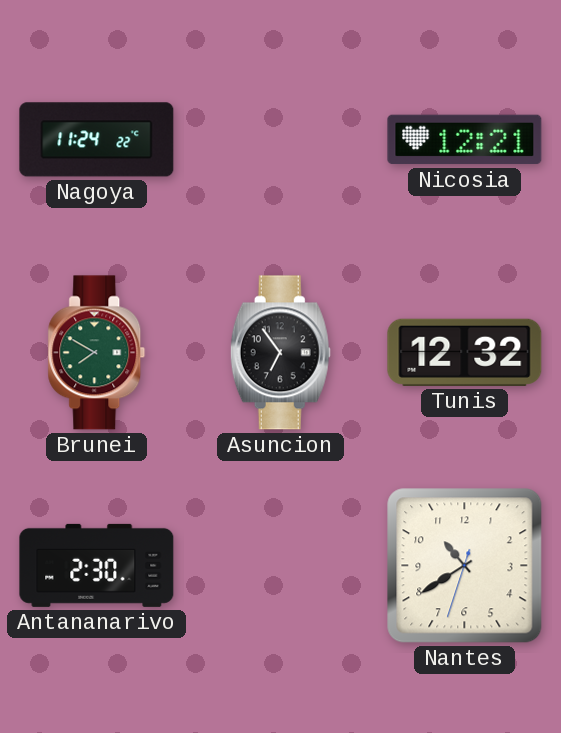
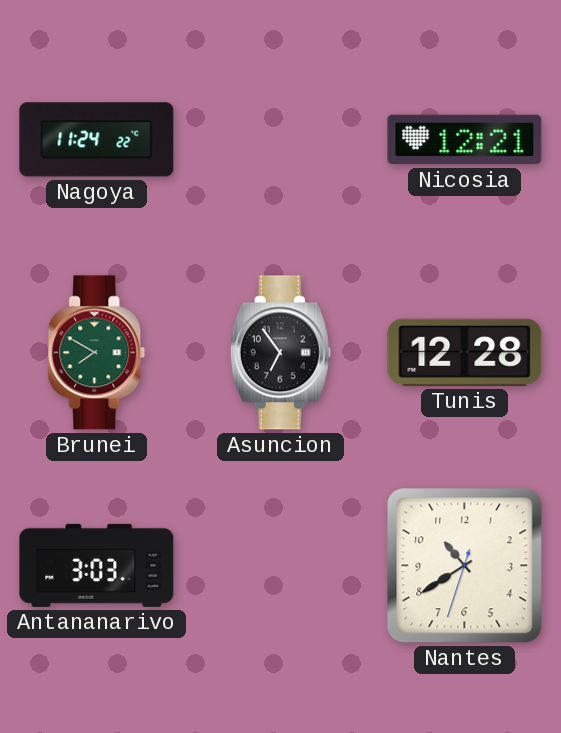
Tunis: 12:32 -> 12:28
Antananarivo: 2:30 -> 3:03
